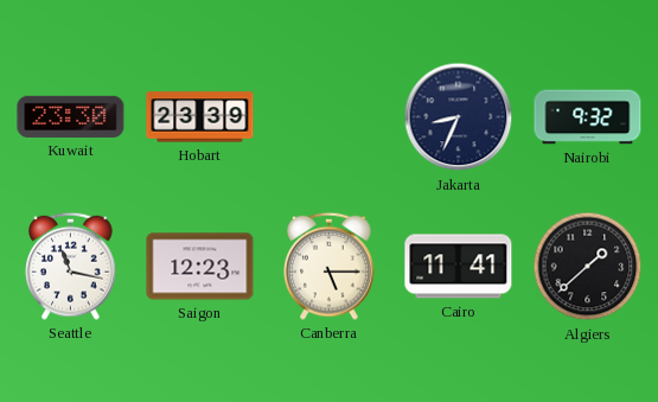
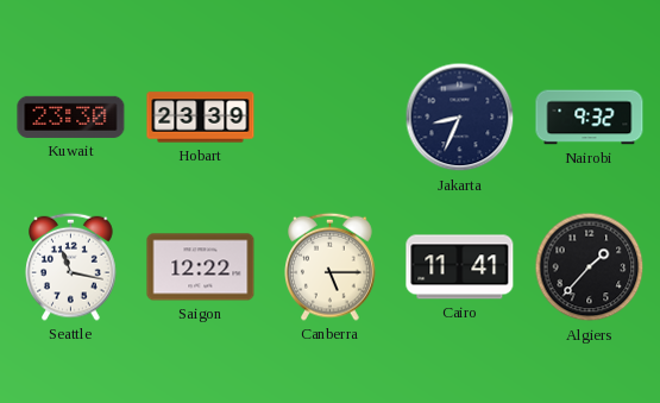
Saigon: 12:23 -> 12:22
Algiers: 1:38 -> 1:37
